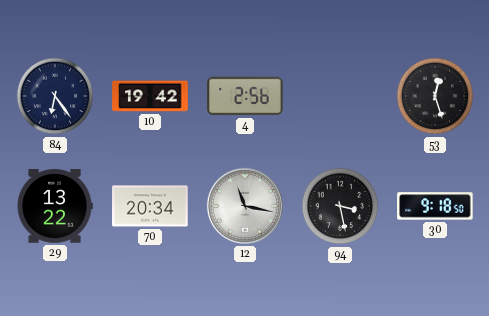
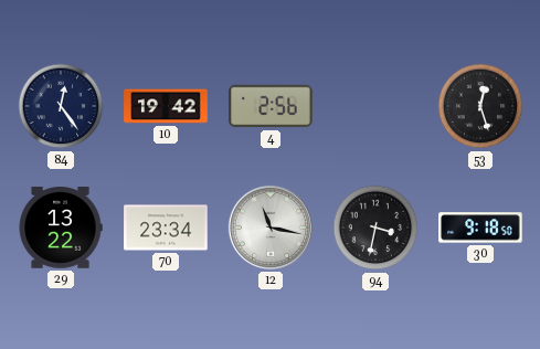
84: 6:24 -> 12:24
70: 20:34 -> 23:34
94: 3:28 -> 3:32
